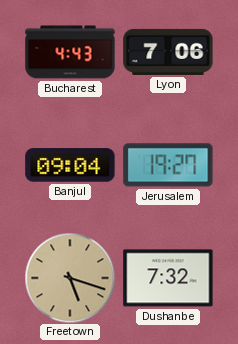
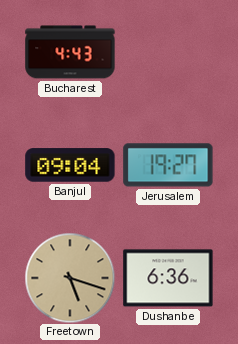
Lyon: 7:06 -> none
Dushanbe: 7:32 -> 6:36
